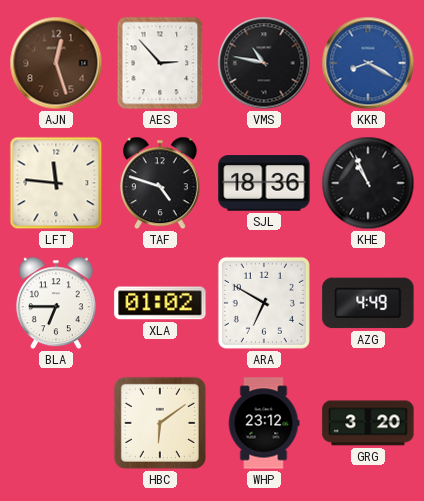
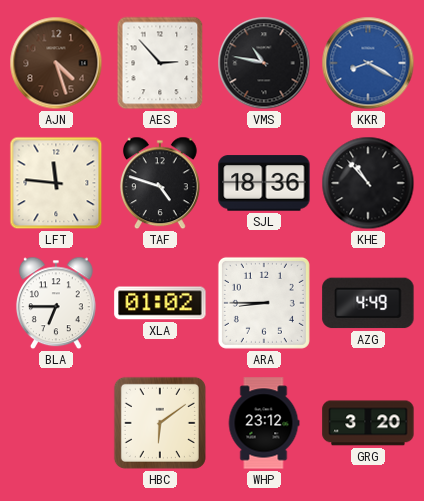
AJN: 12:27 -> 4:27
KHE: 10:56 -> 10:53
ARA: 6:50 -> 8:45
